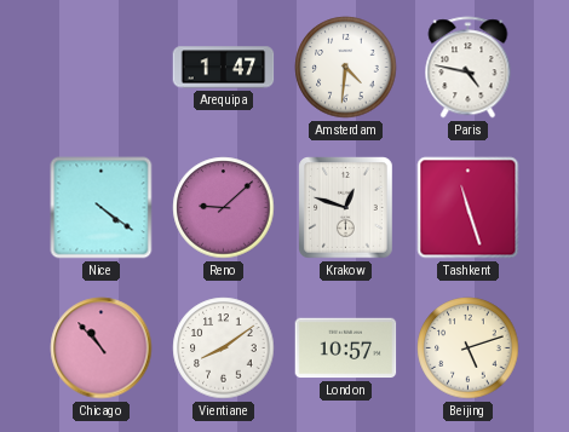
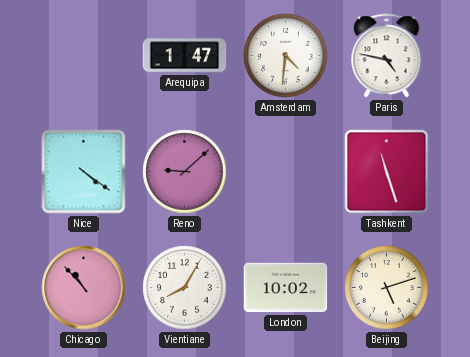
Krakow: 12:48 -> none
Vientiane: 8:09 -> 8:05
London: 10:57 -> 10:02
